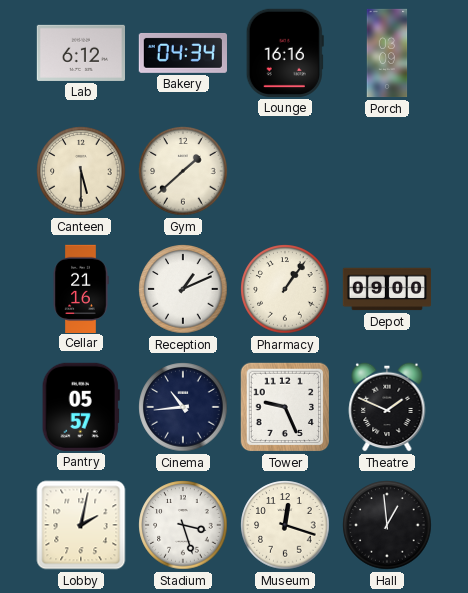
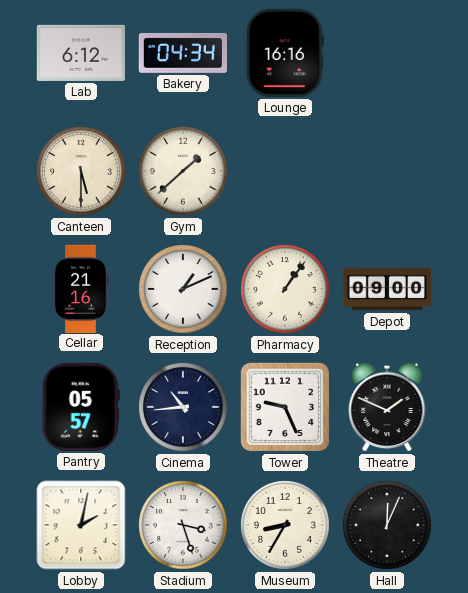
Porch: 03:09 -> none
Museum: 12:18 -> 8:35
Hall: 12:59 -> 12:04
